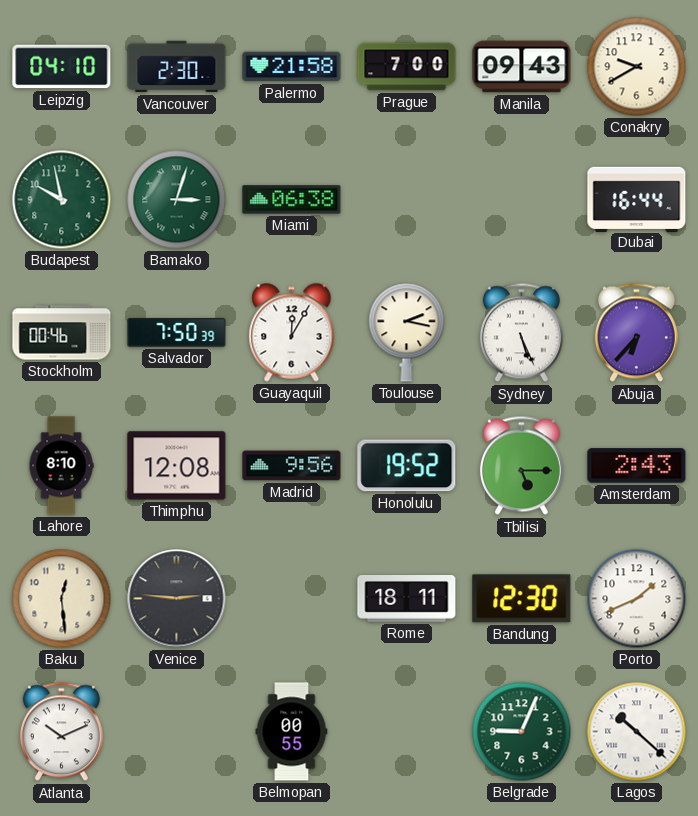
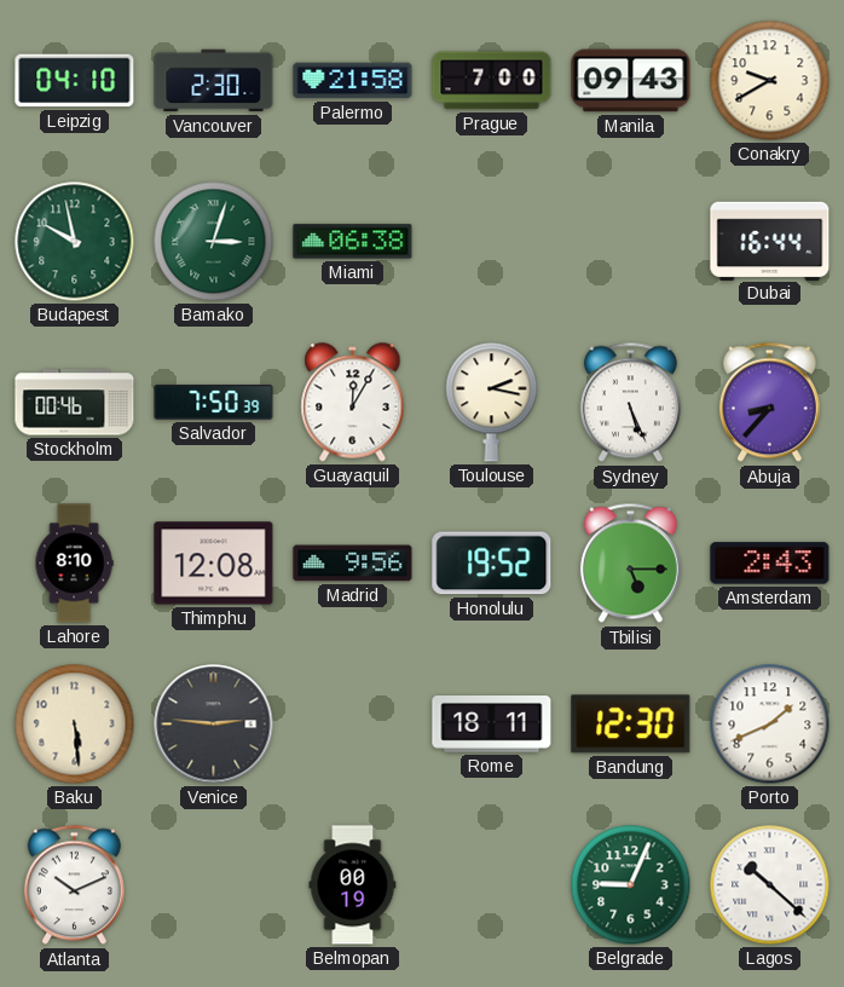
Abuja: 6:37 -> 8:37
Baku: 12:29 -> 5:29
Belmopan: 00:55 -> 00:19
